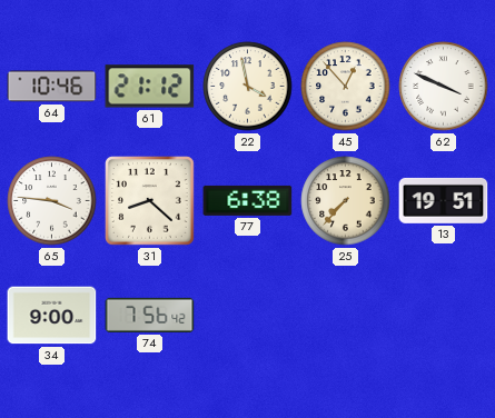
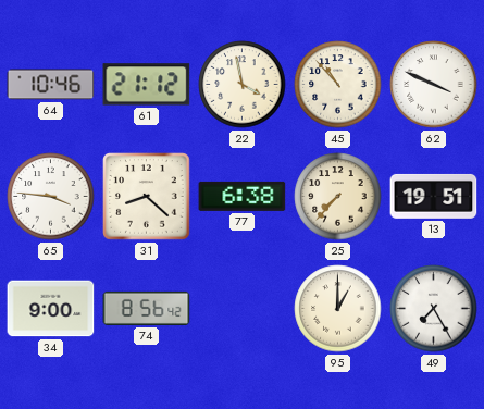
45: 12:53 -> 10:53
74: 7:56 -> 8:56
95: none -> 1:00
49: none -> 7:25
